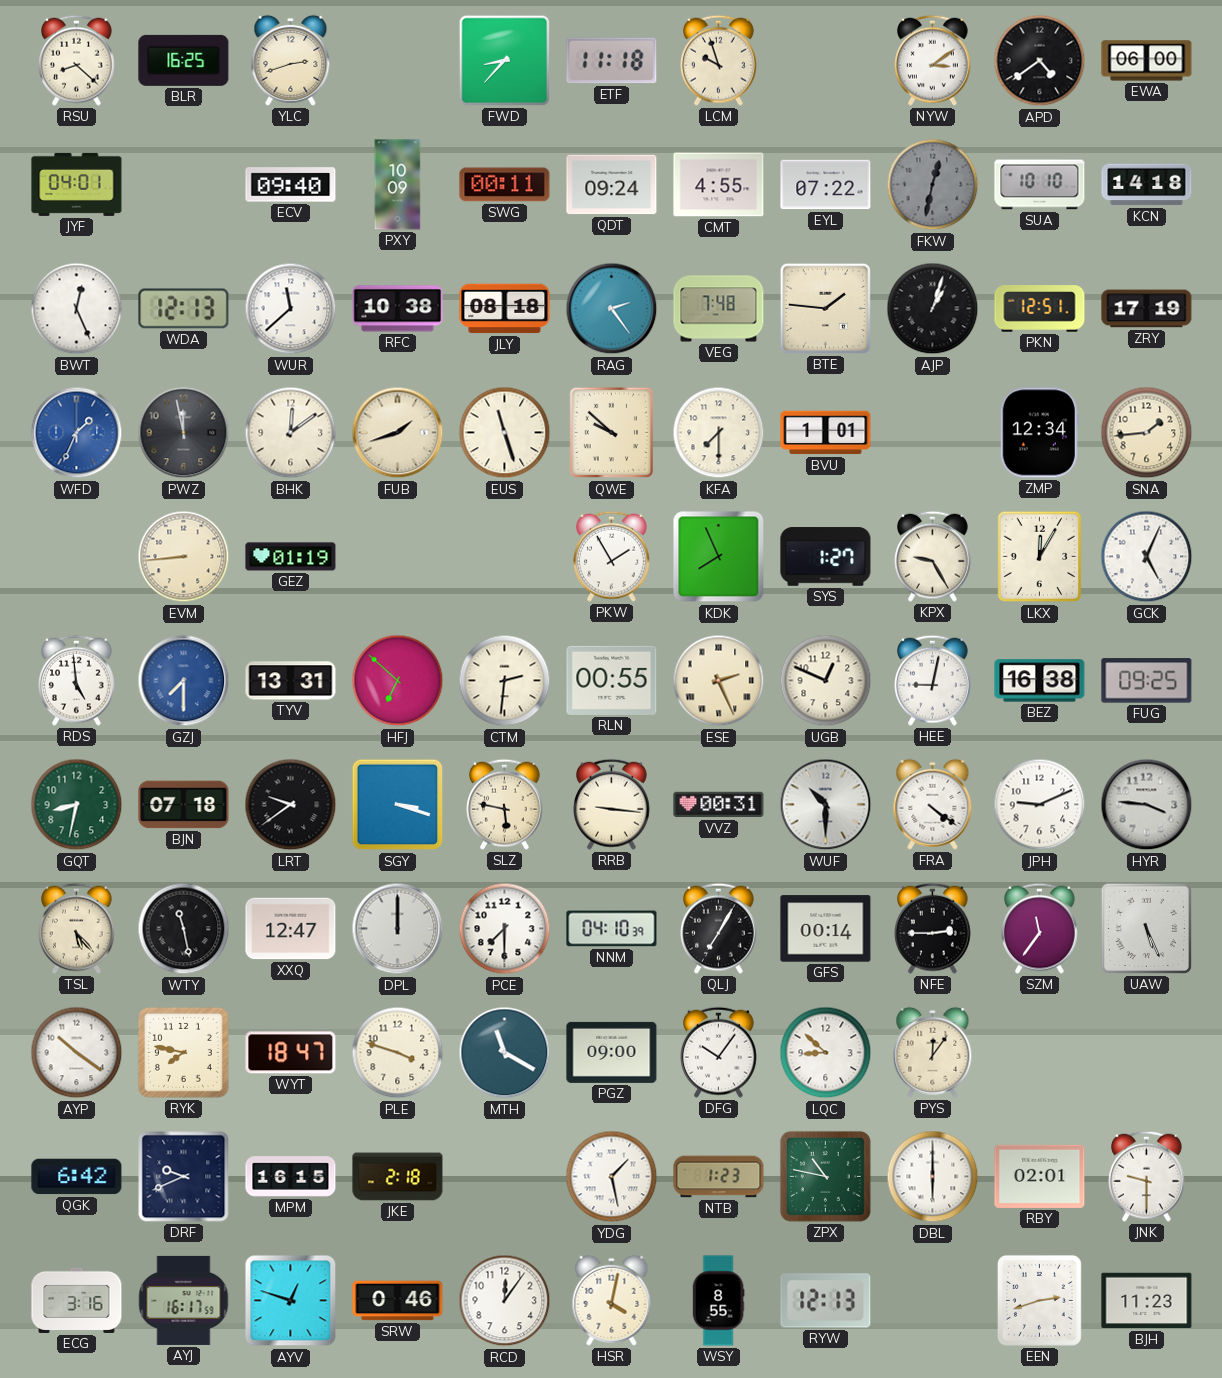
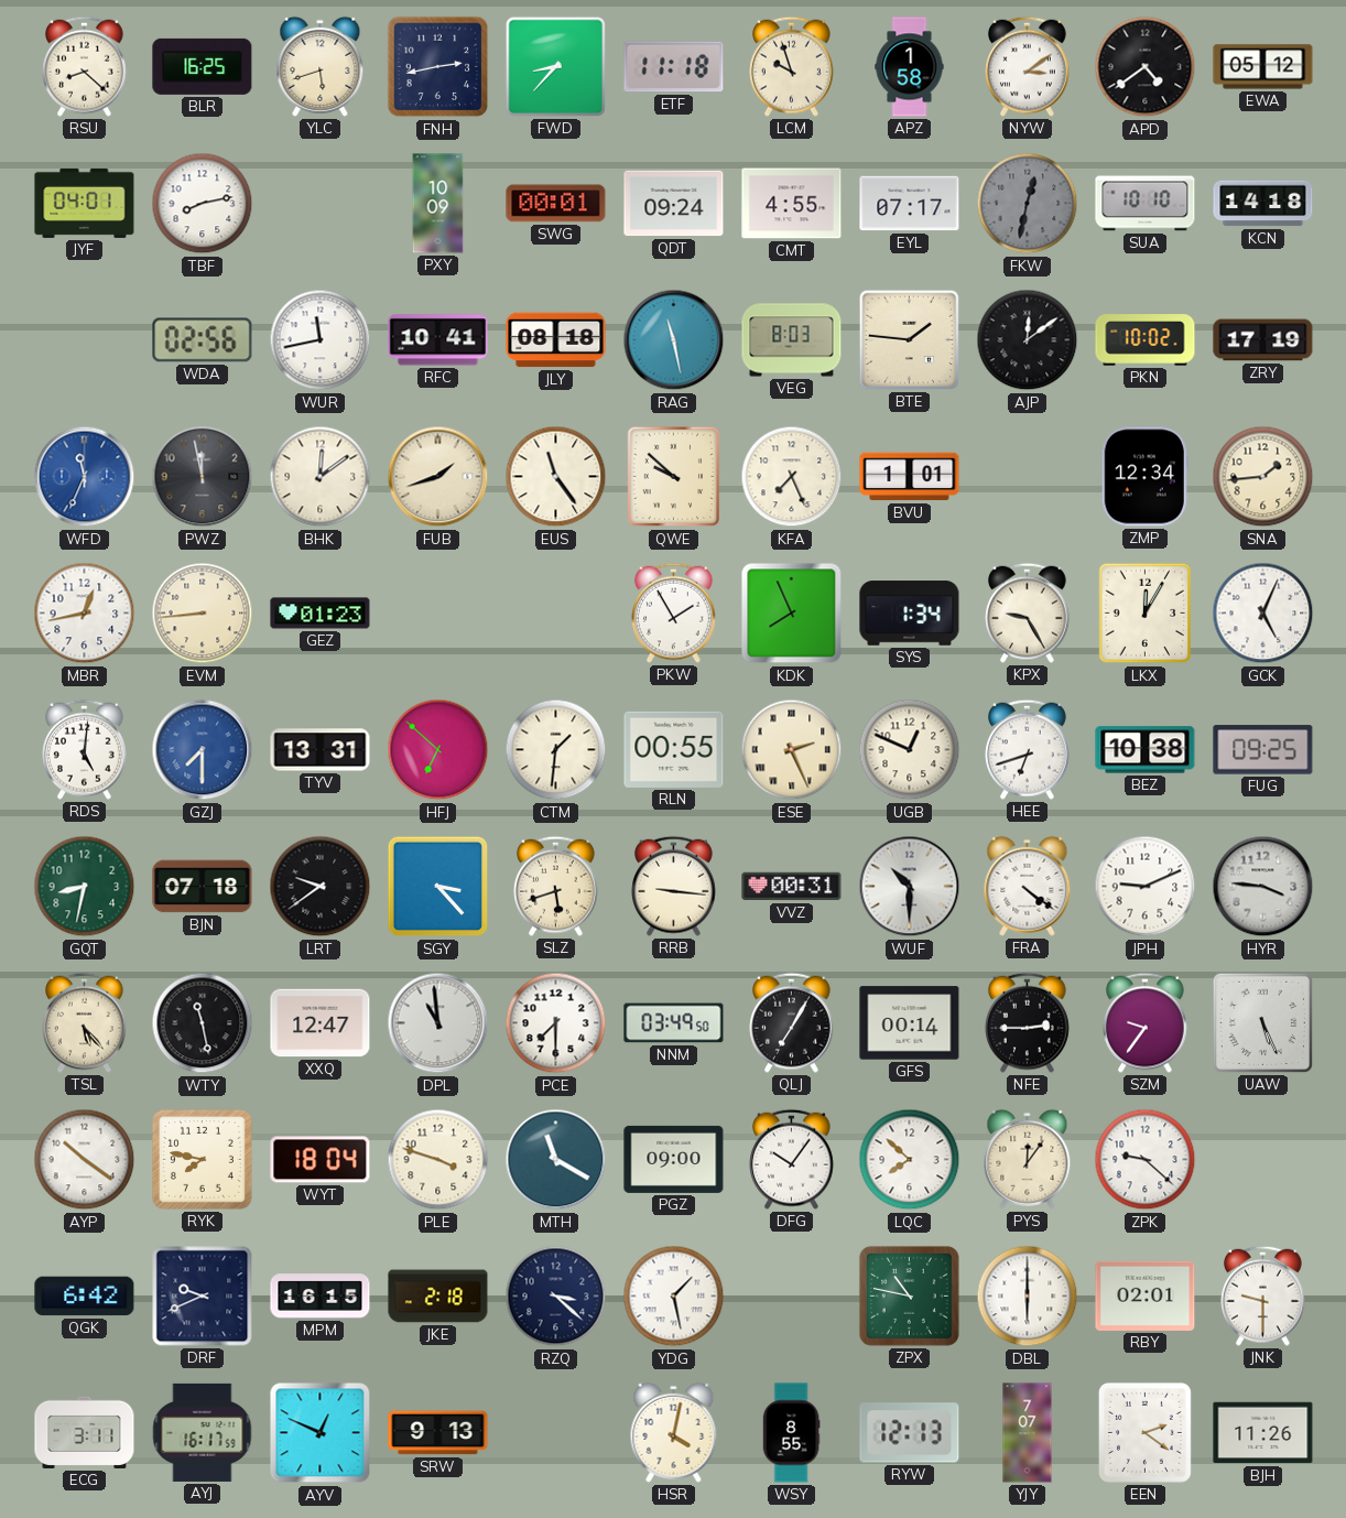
YLC: 2:42 -> 5:42
FNH: none -> 2:43
APZ: none -> 1:58
EWA: 06:00 -> 05:12
TBF: none -> 8:13
ECV: 09:40 -> none
SWG: 00:11 -> 00:01
EYL: 07:22 -> 07:17
BWT: 12:26 -> none
WDA: 12:13 -> 02:56
WUR: 11:38 -> 11:43
RFC: 10:38 -> 10:41
RAG: 2:24 -> 11:28
VEG: 7:48 -> 8:03
AJP: 1:03 -> 12:09
PKN: 12:51 -> 10:02
WFD: 1:34 -> 11:34
EUS: 11:27 -> 11:24
KFA: 7:30 -> 7:26
MBR: none -> 12:43
GEZ: 01:19 -> 01:23
SYS: 1:27 -> 1:34
RDS: 4:59 -> 5:01
CTM: 2:31 -> 1:31
HEE: 9:02 -> 6:42
BEZ: 16:38 -> 10:38
SGY: 3:18 -> 3:23
SLZ: 5:47 -> 5:42
DPL: 12:00 -> 10:59
NNM: 04:10 -> 03:49
SZM: 11:36 -> 9:36
WYT: 18:47 -> 18:04
LQC: 8:52 -> 7:52
ZPK: none -> 9:22
RZQ: none -> 3:22
NTB: 1:23 -> none
ECG: 3:16 -> 3:11
AYV: 12:48 -> 12:49
SRW: 0:46 -> 9:13
RCD: 12:06 -> none
YJY: none -> 7:07
EEN: 2:42 -> 2:21
BJH: 11:23 -> 11:26
